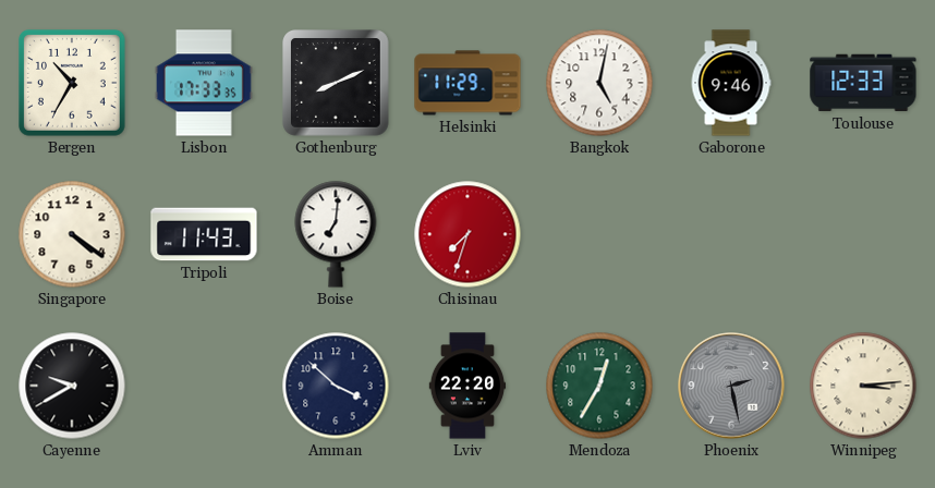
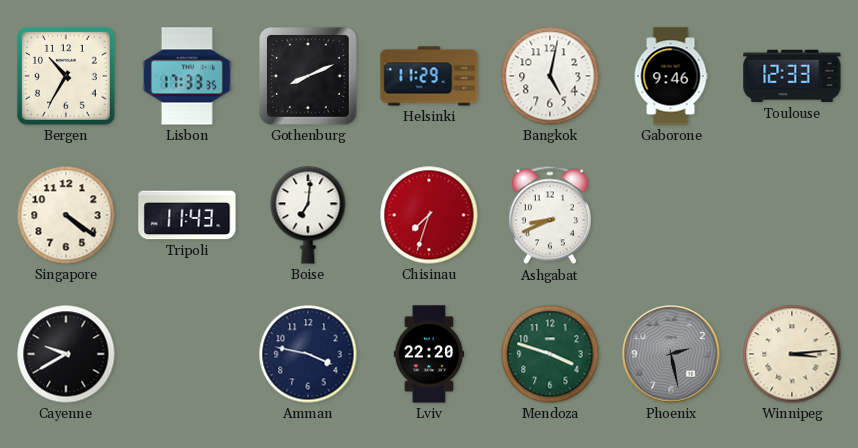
Ashgabat: none -> 8:41
Amman: 3:52 -> 3:47
Mendoza: 12:35 -> 3:48
